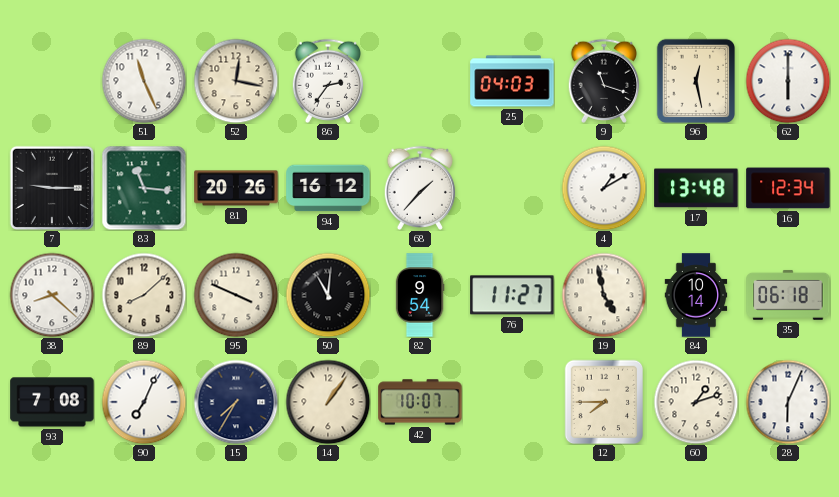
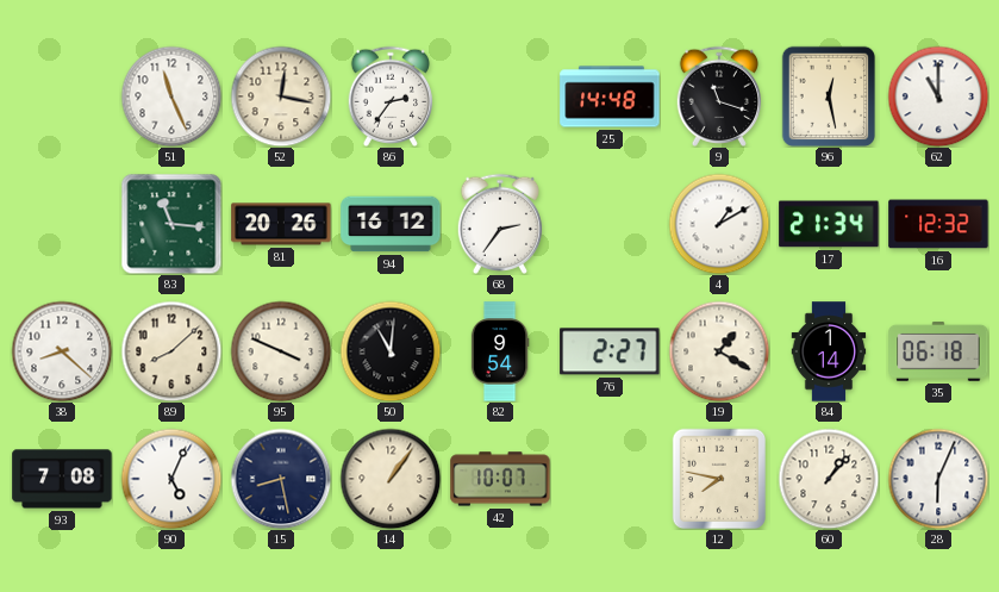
25: 04:03 -> 14:48
62: 6:00 -> 11:00
7: 9:15 -> none
68: 1:37 -> 2:36
17: 13:48 -> 21:34
16: 12:34 -> 12:32
76: 11:27 -> 2:27
19: 4:58 -> 1:20
84: 10:14 -> 1:14
90: 7:04 -> 5:04
15: 7:35 -> 8:28
12: 7:45 -> 7:47
60: 1:12 -> 1:07
